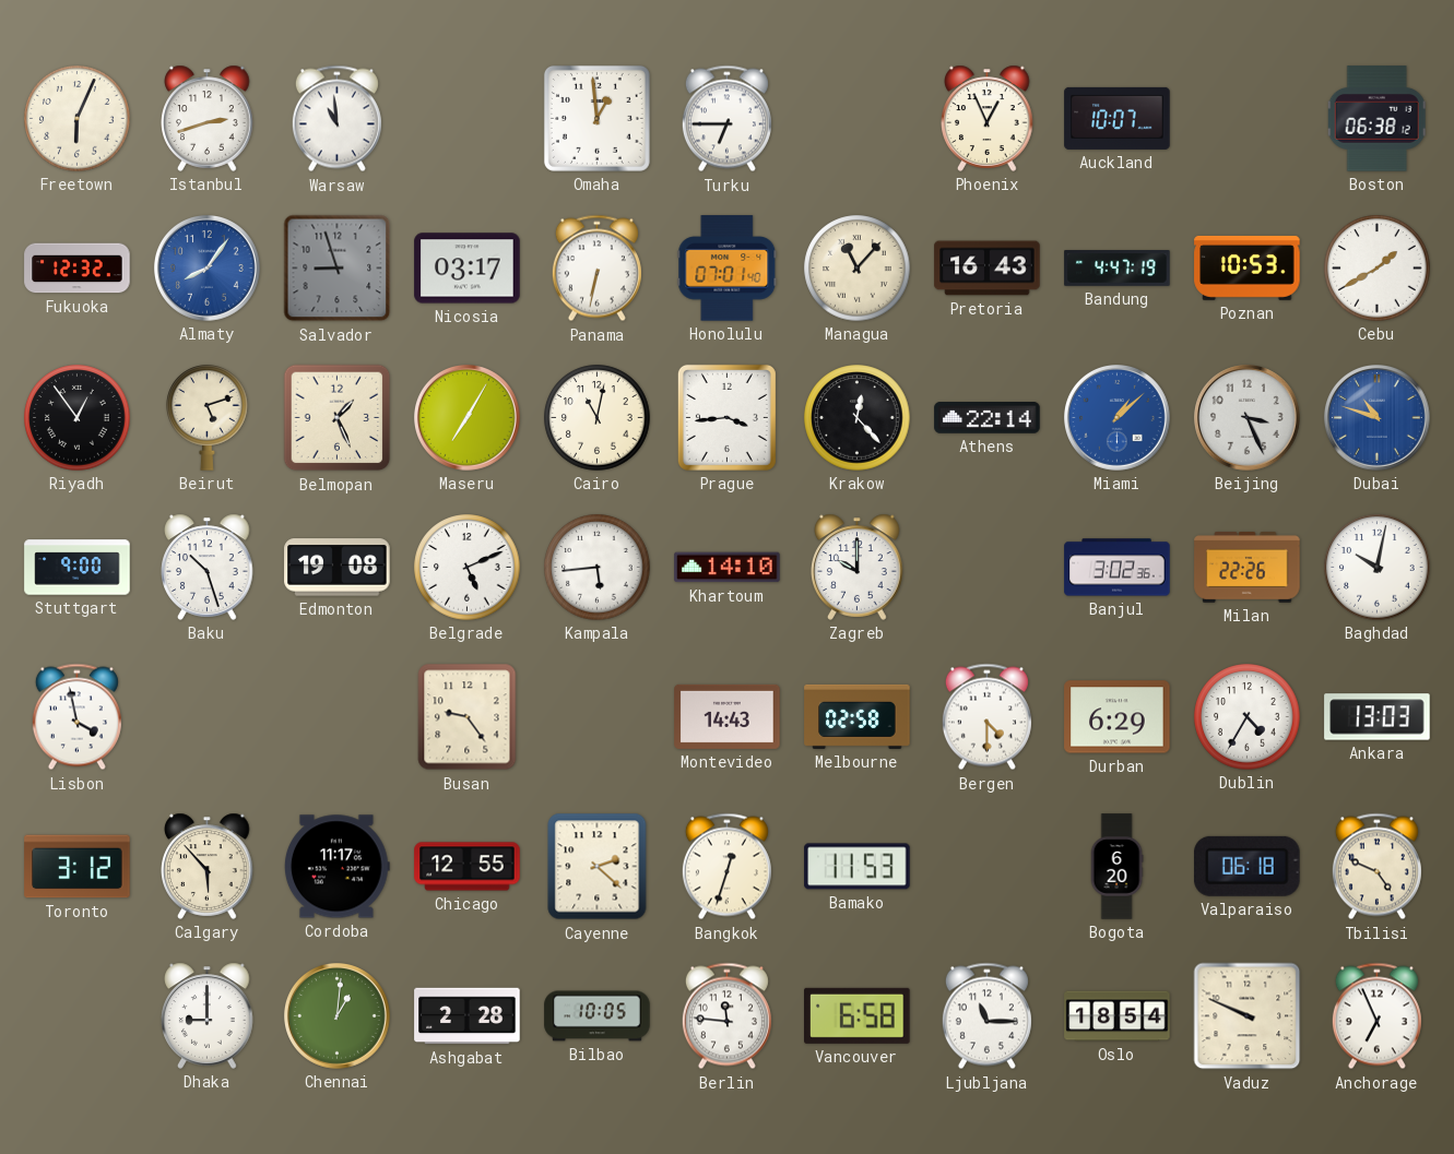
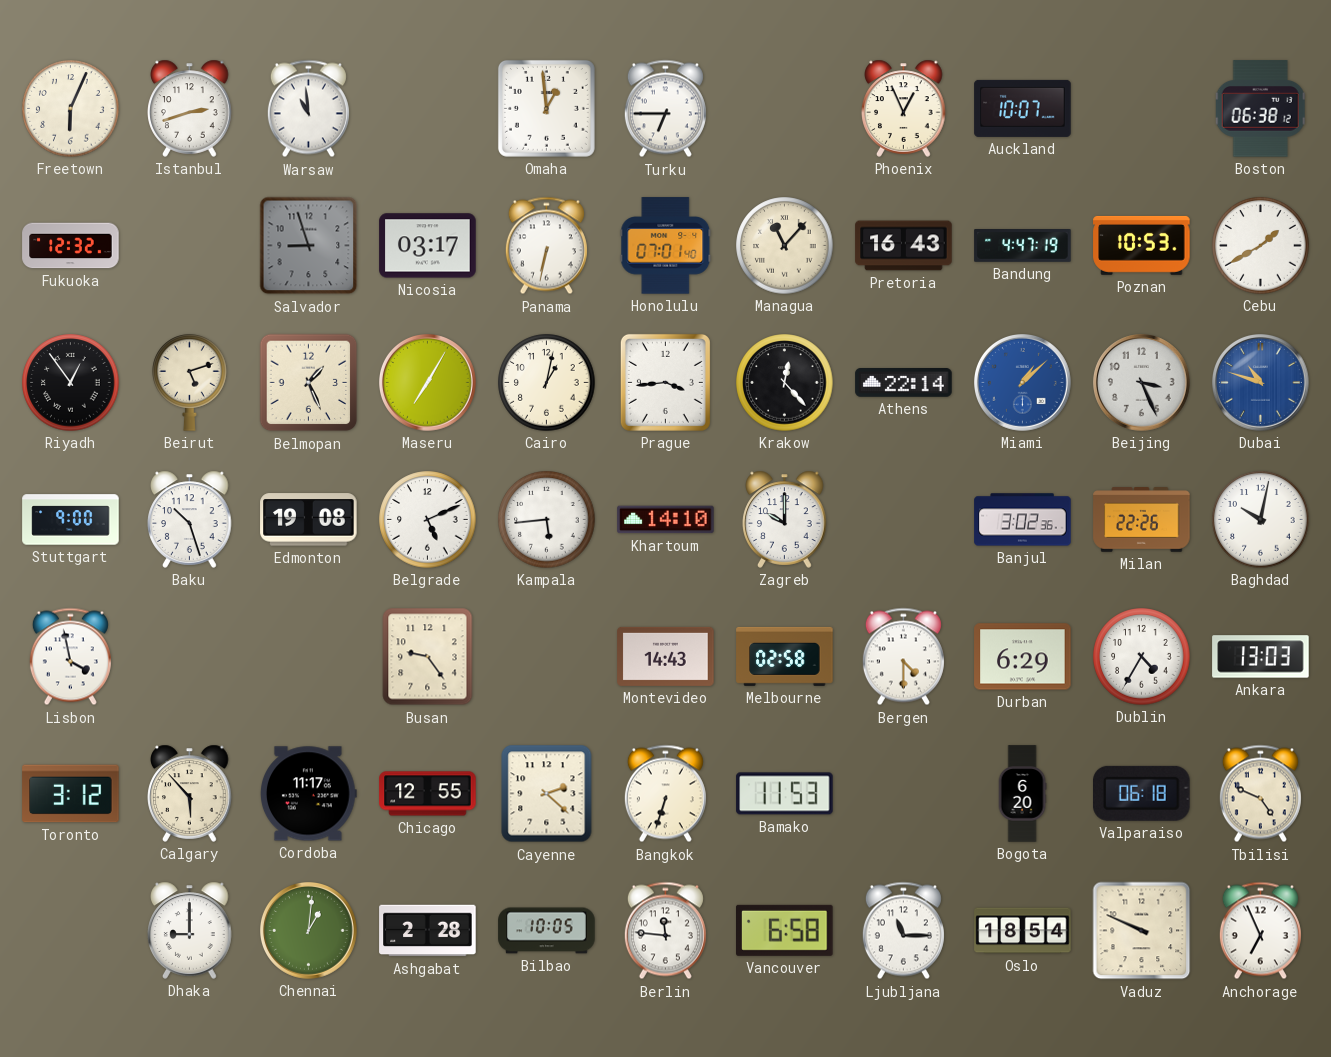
Almaty: 8:06 -> none
Cairo: 11:02 -> 1:02
Bangkok: 12:33 -> 6:33
